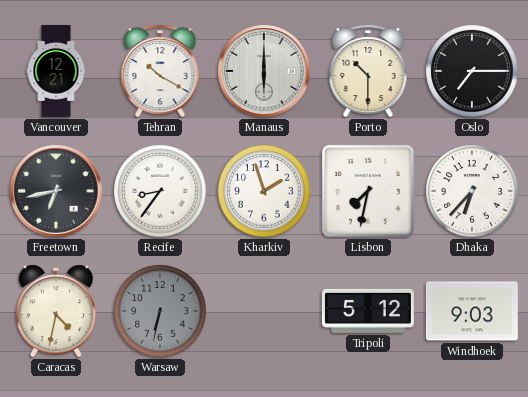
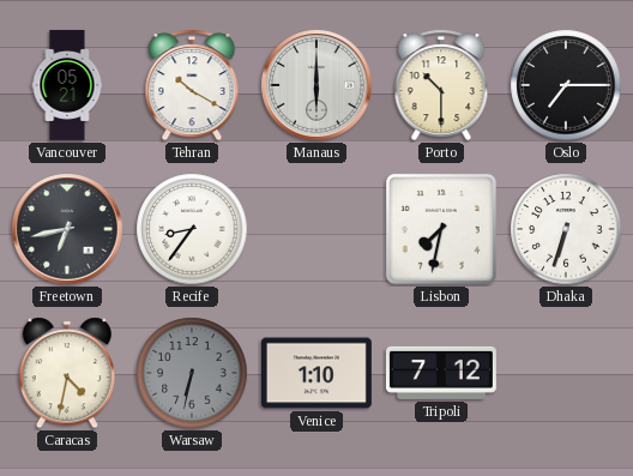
Vancouver: 12:21 -> 05:21
Kharkiv: 1:57 -> none
Dhaka: 6:37 -> 6:33
Venice: none -> 1:10
Tripoli: 5:12 -> 7:12
Windhoek: 9:03 -> none
